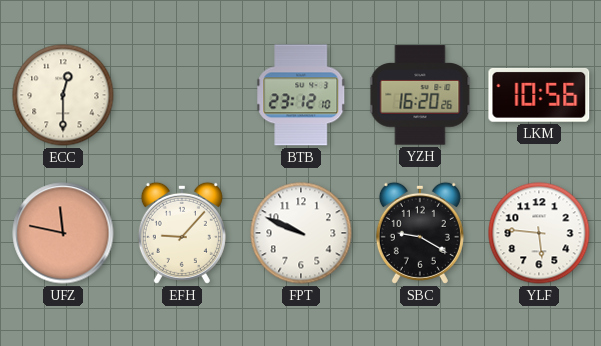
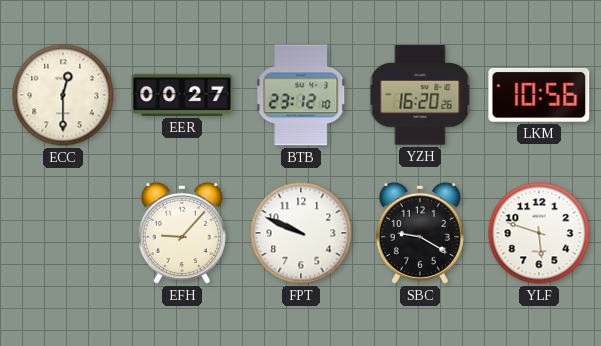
EER: none -> 00:27
UFZ: 11:47 -> none
YLF: 5:46 -> 5:48
